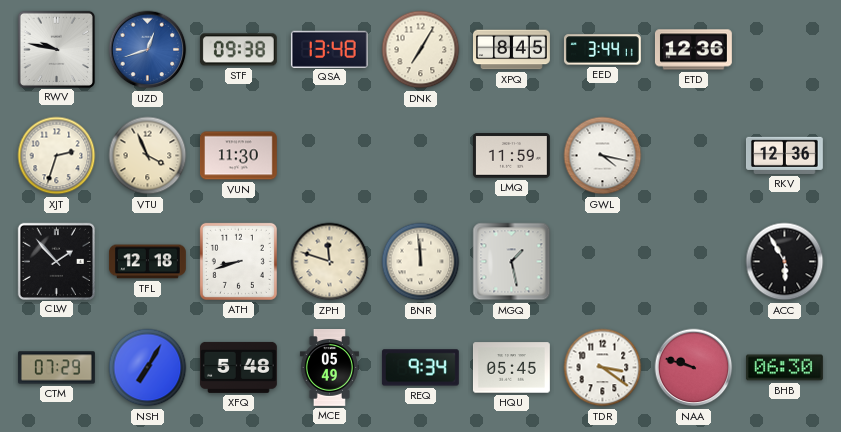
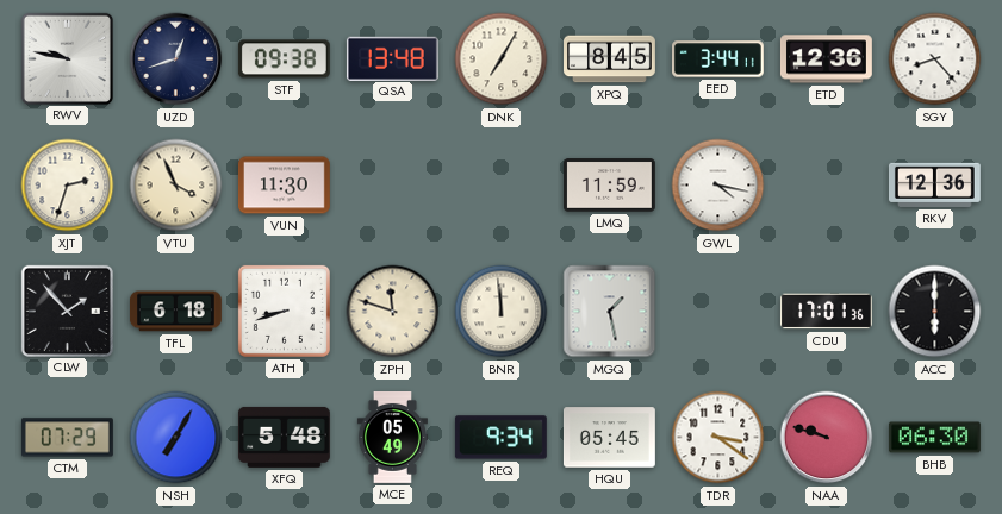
UZD dial: blue -> navy
SGY: none -> 8:23
TFL: 12:18 -> 6:18
CDU: none -> 17:01
ACC: 5:55 -> 6:00
